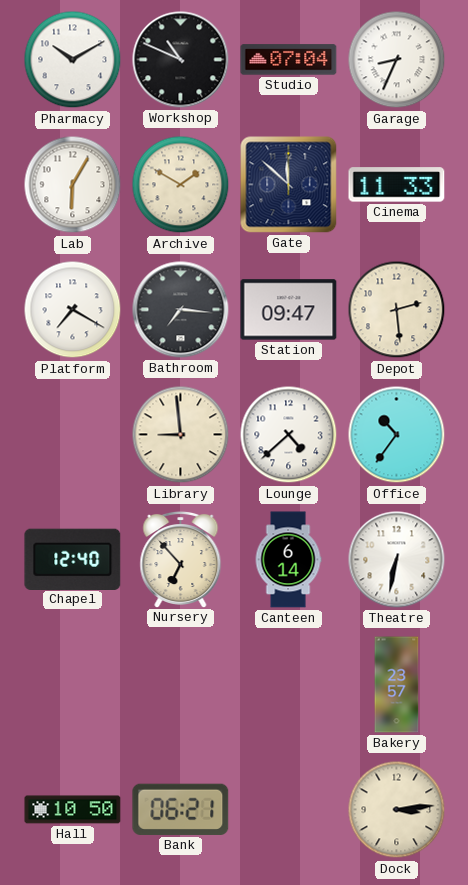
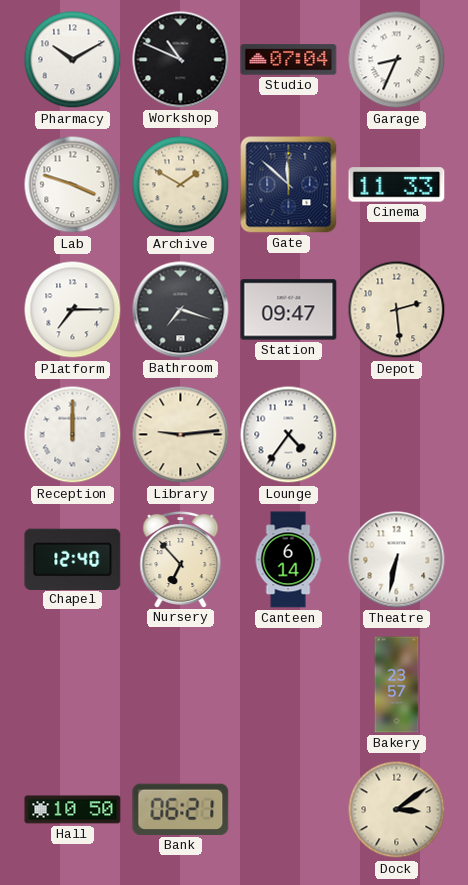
Lab: 6:05 -> 3:48
Platform: 7:20 -> 7:15
Bathroom: 7:16 -> 7:18
Reception: none -> 12:00
Library: 8:59 -> 9:14
Lounge: 4:38 -> 4:36
Office: 10:36 -> none
Dock: 3:14 -> 3:09
